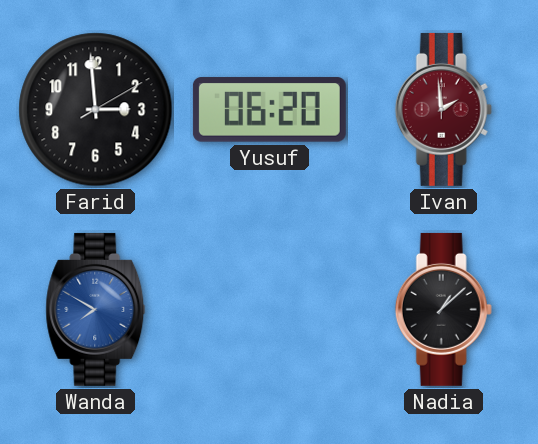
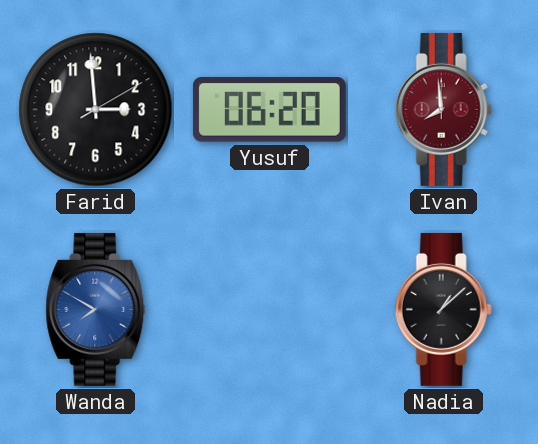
Ivan: 1:59 -> 7:59
